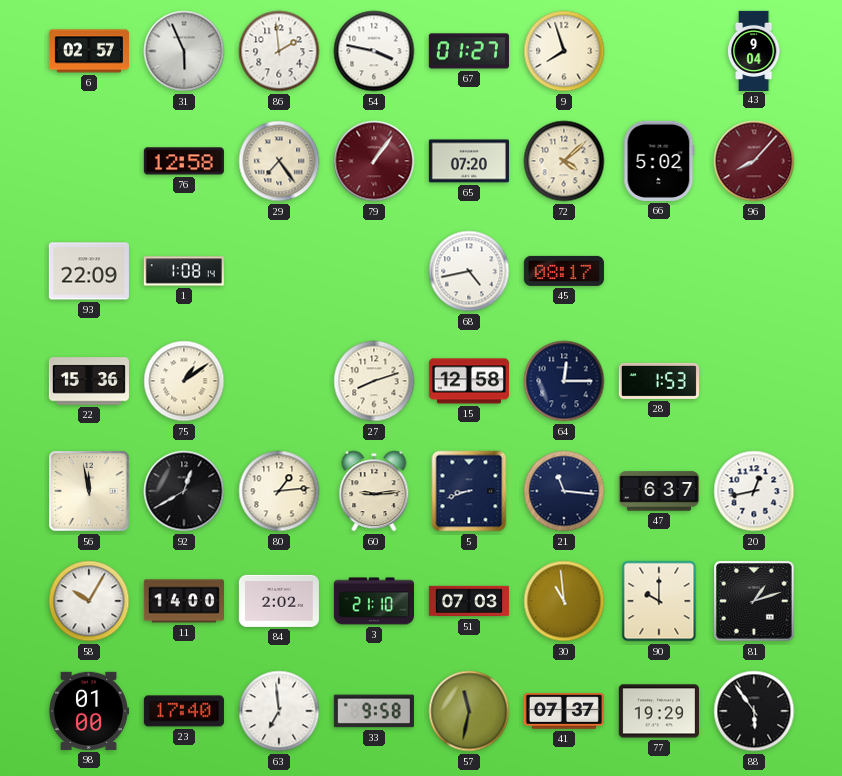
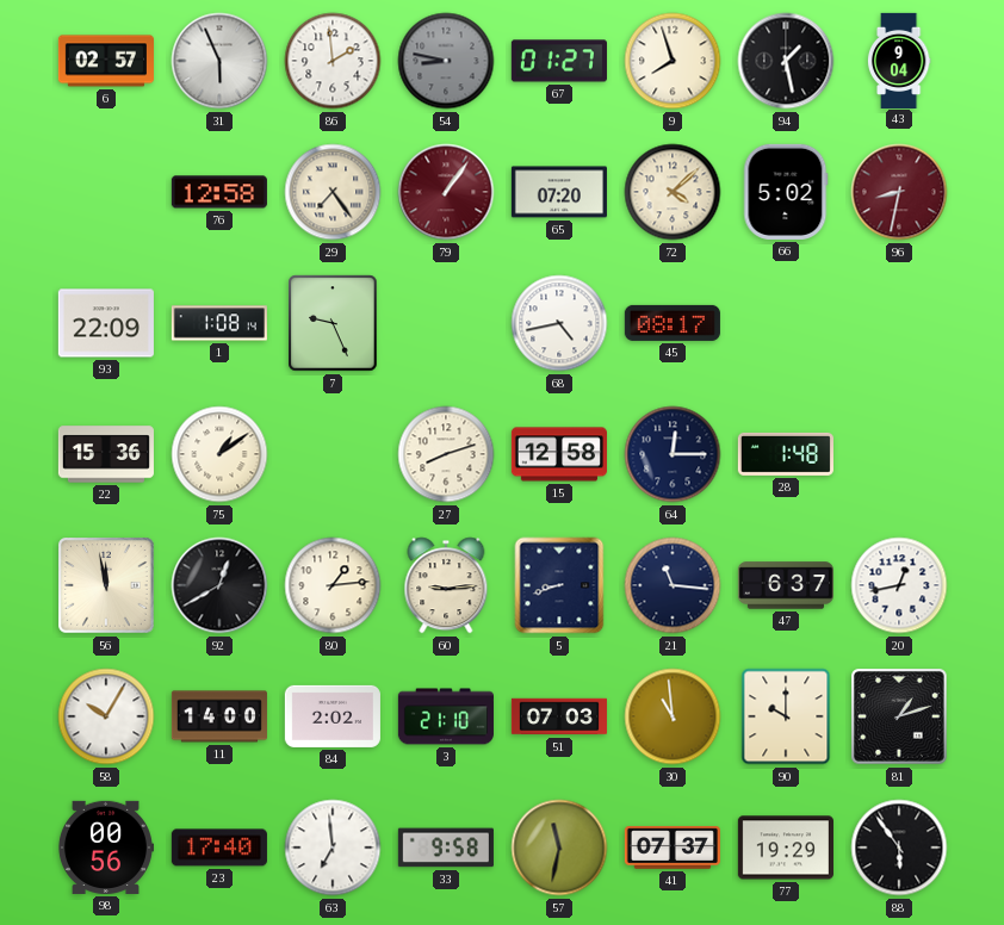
54: 3:47 -> 8:47
54 dial: white -> grey
94: none -> 1:28
96: 8:07 -> 8:32
7: none -> 9:26
28: 1:53 -> 1:48
98: 01:00 -> 00:56
